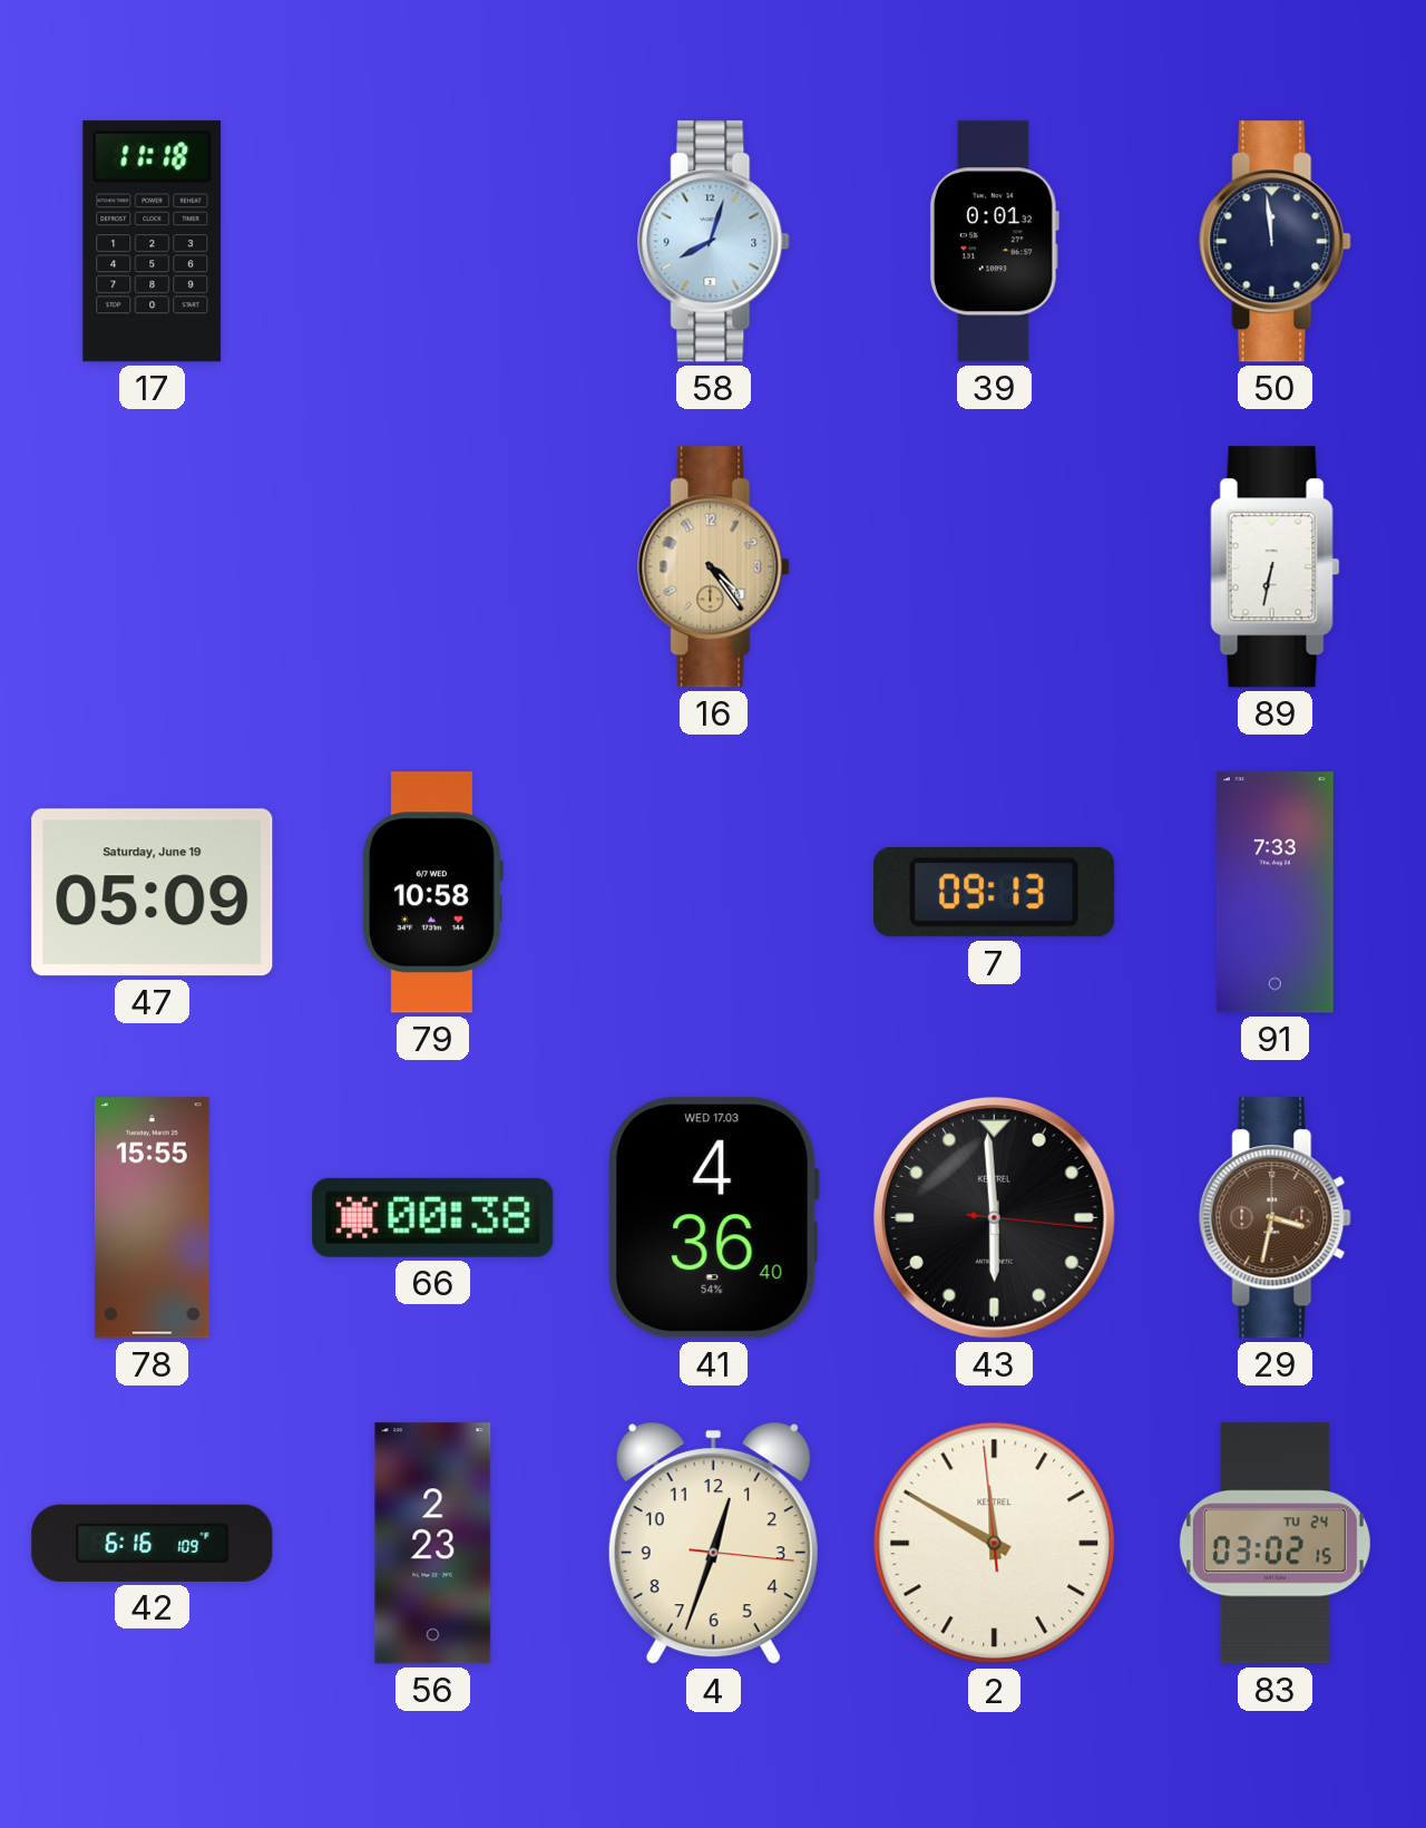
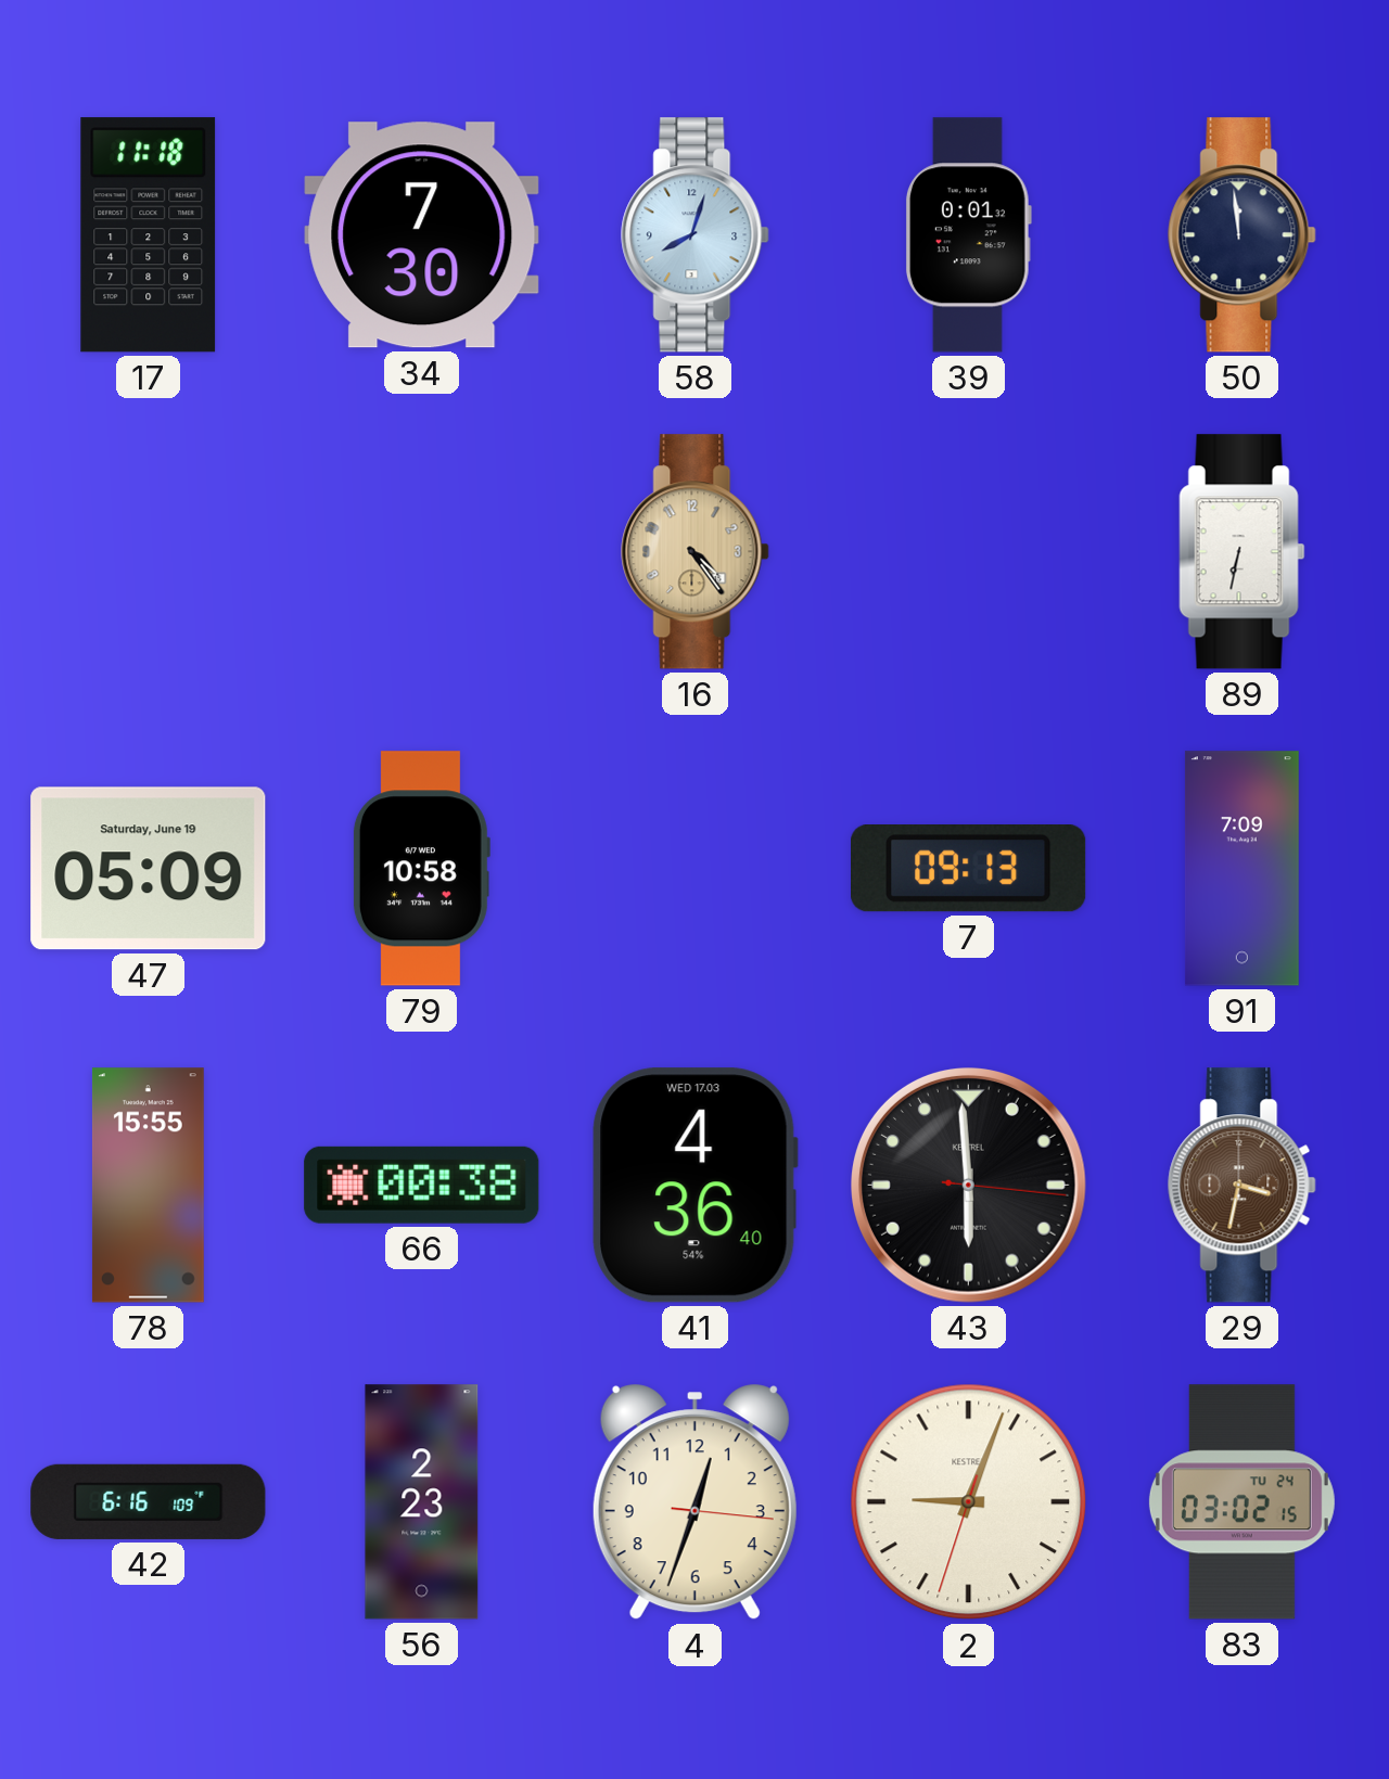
34: none -> 7:30
91: 7:33 -> 7:09
2: 11:49 -> 9:03
